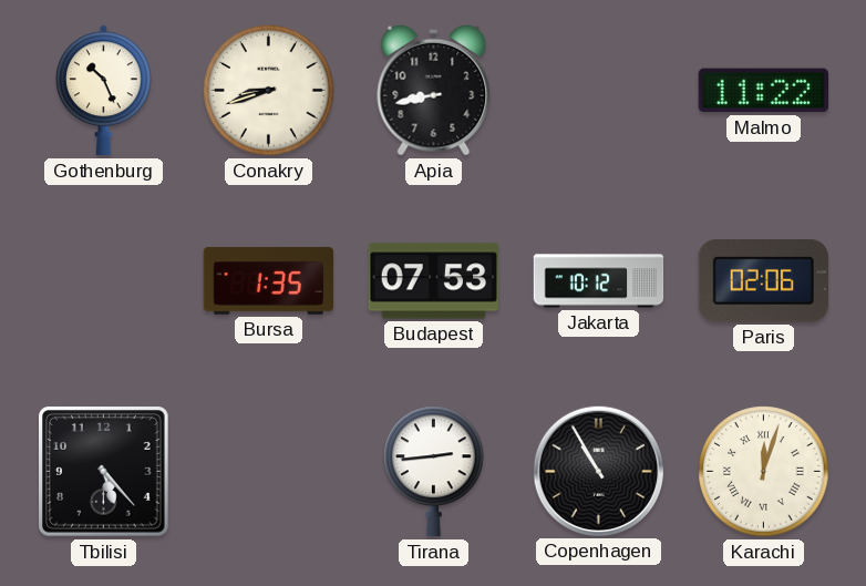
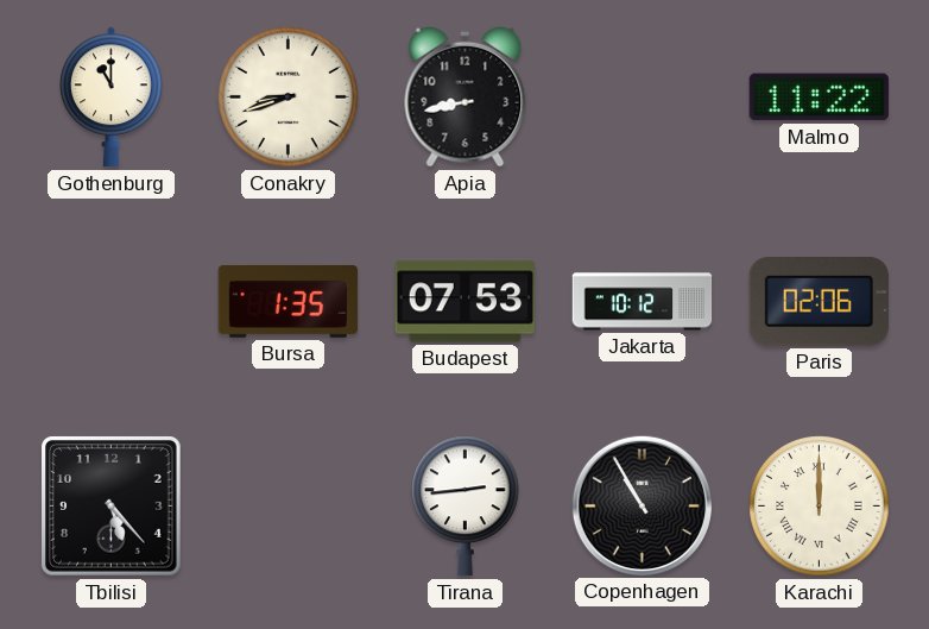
Gothenburg: 10:26 -> 11:00
Karachi: 12:03 -> 12:00
